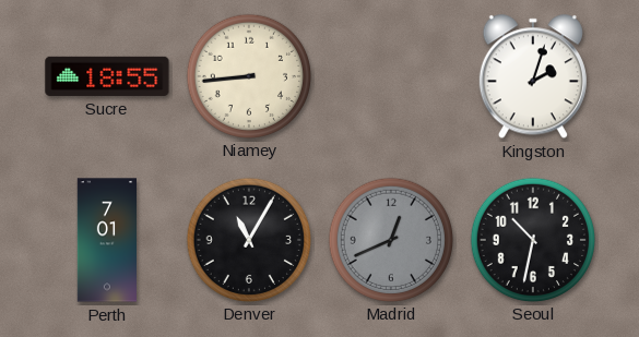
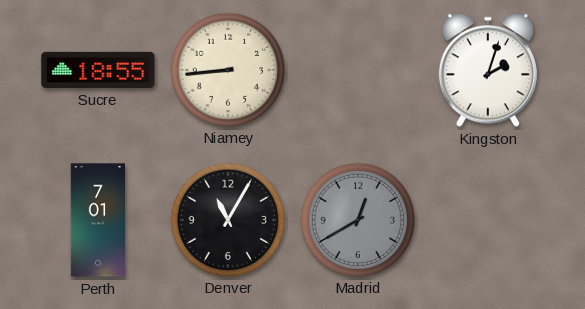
Madrid: 12:41 -> 12:40
Seoul: 10:32 -> none
